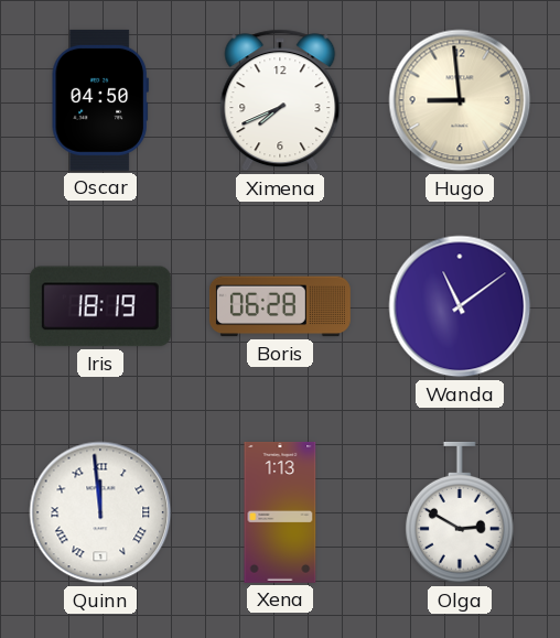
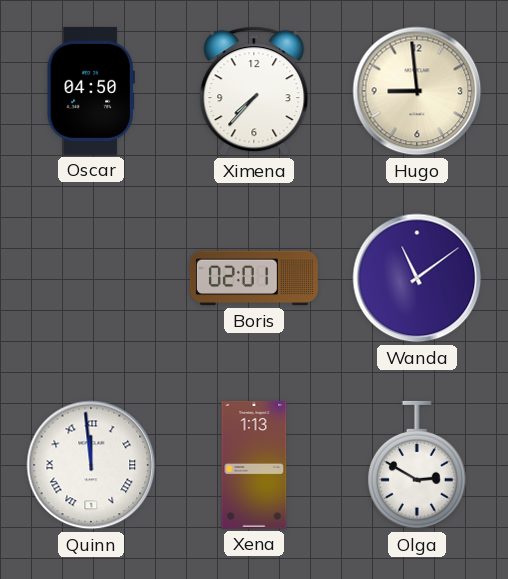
Ximena: 7:41 -> 7:37
Iris: 18:19 -> none
Boris: 06:28 -> 02:01
